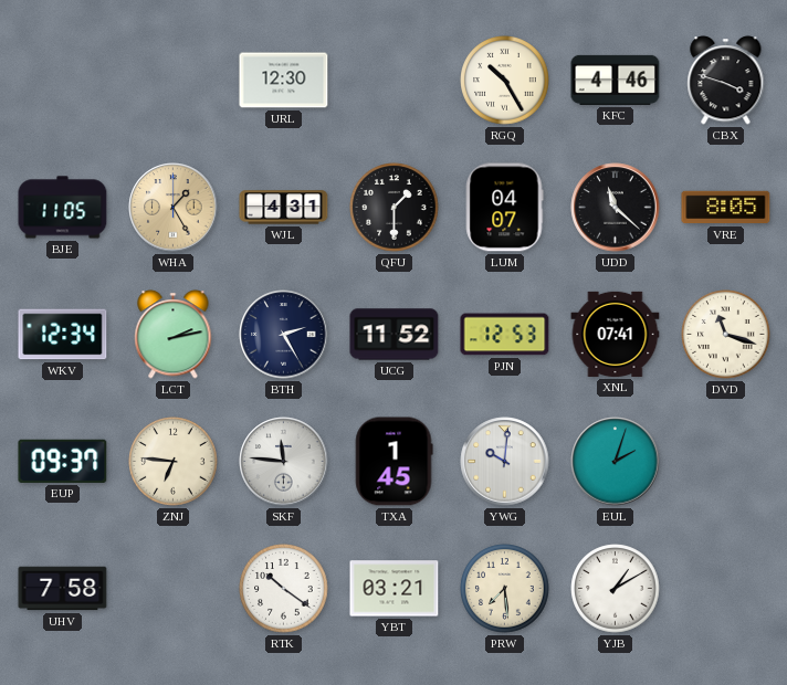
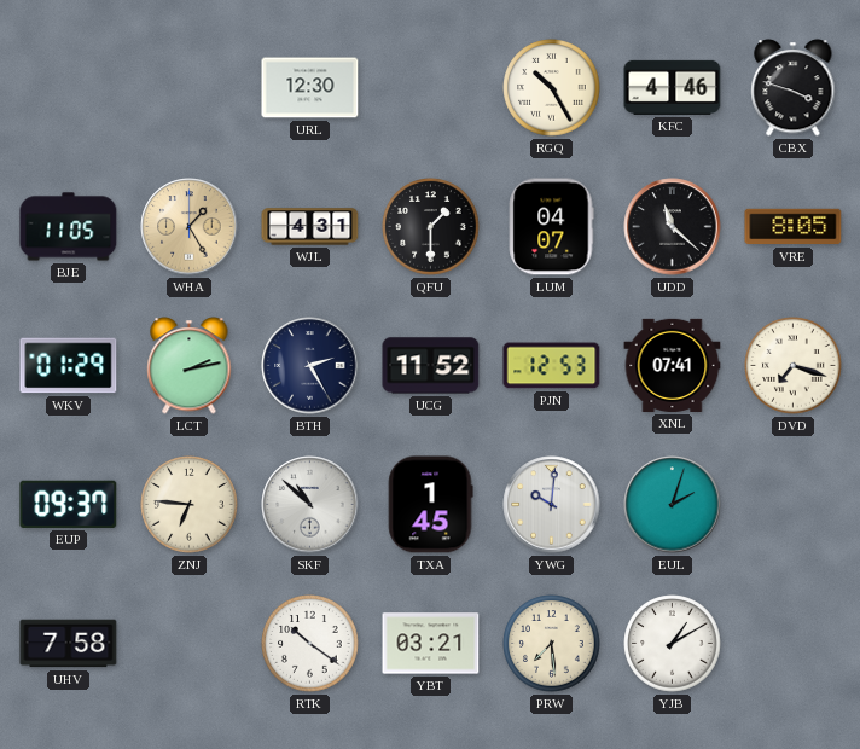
WKV: 12:34 -> 01:29
DVD: 11:18 -> 7:18
SKF: 11:46 -> 10:52
